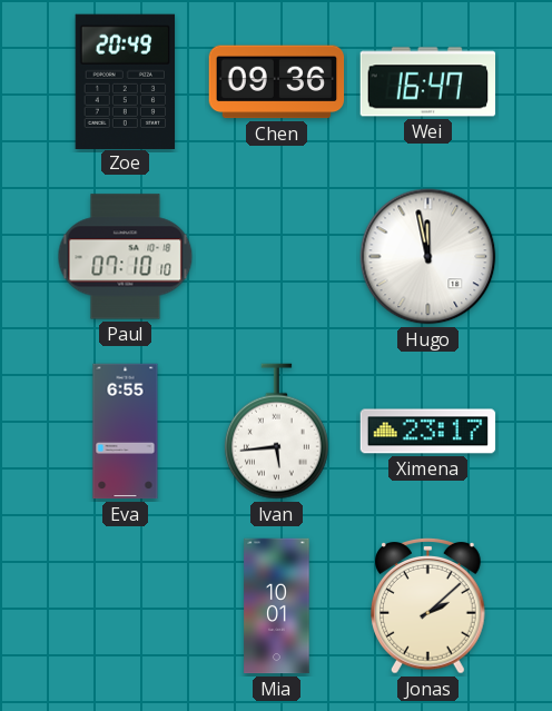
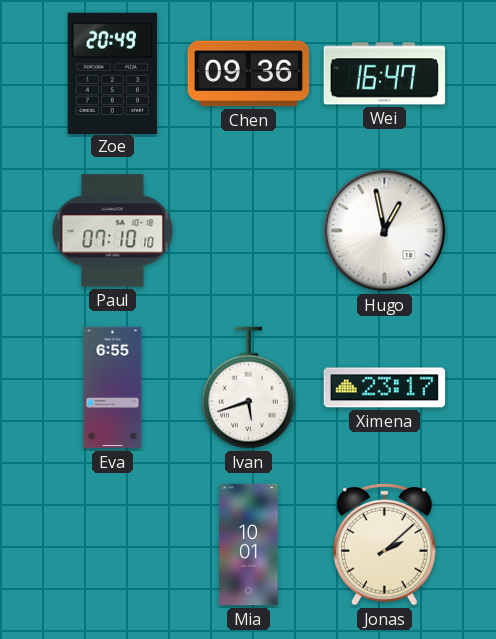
Hugo: 11:58 -> 12:58
Ivan: 5:44 -> 5:42
